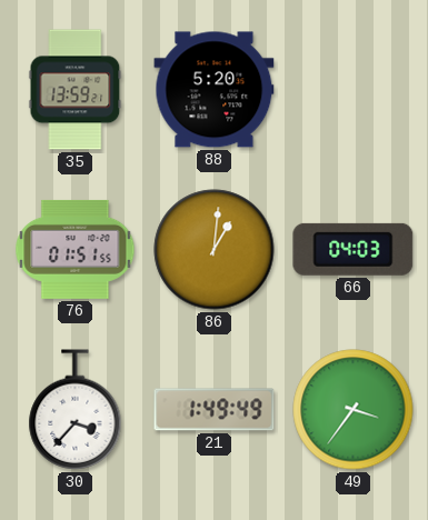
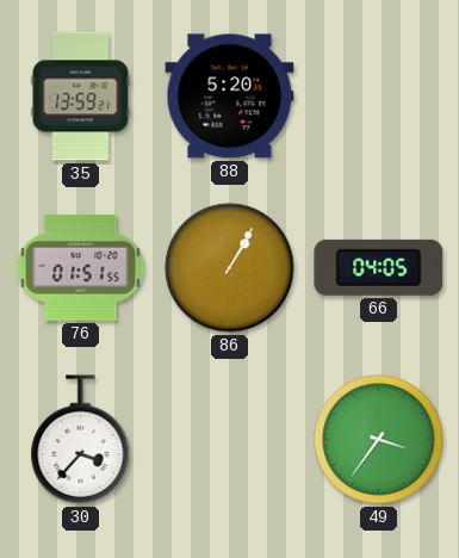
86: 1:01 -> 1:05
66: 04:03 -> 04:05
21: 1:49 -> none
